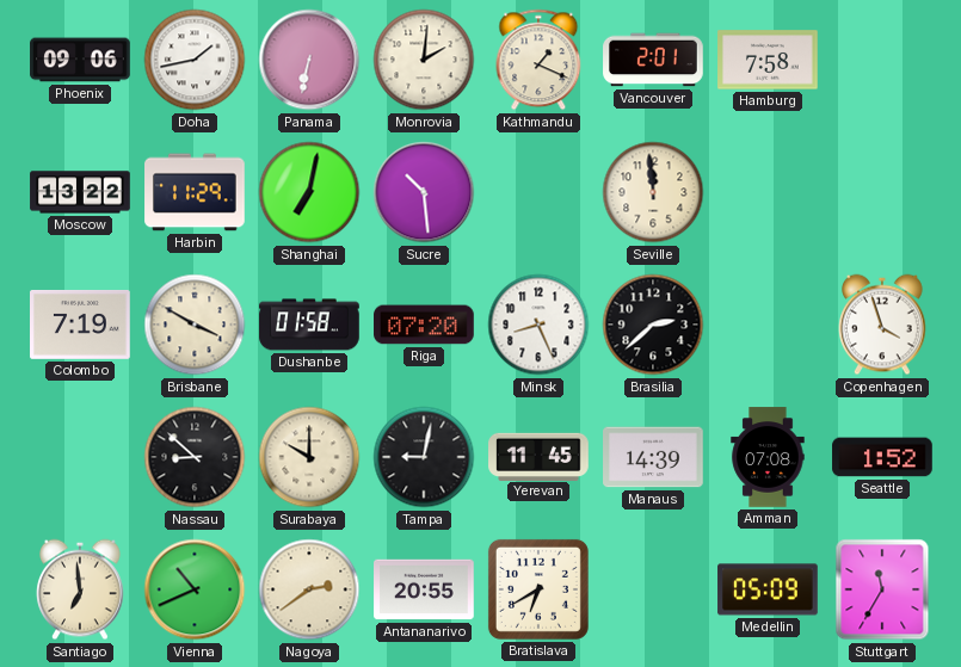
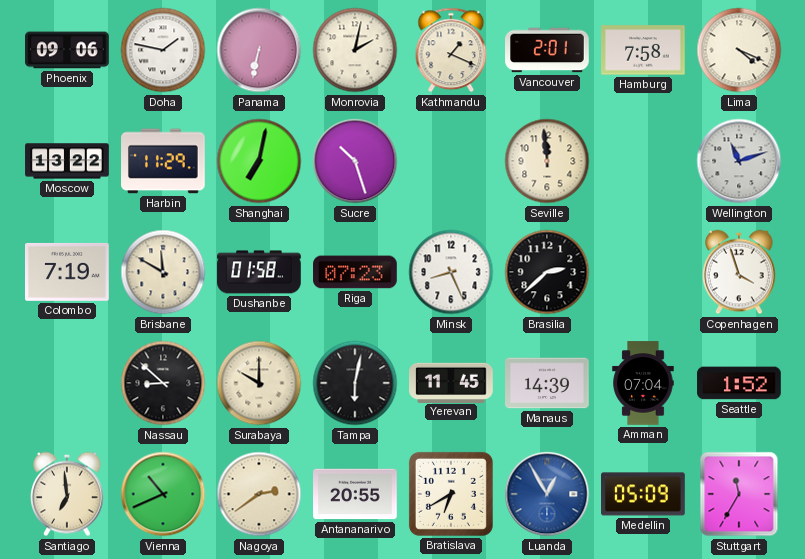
Doha: 1:43 -> 1:47
Monrovia: 2:01 -> 2:02
Lima: none -> 4:19
Sucre: 10:29 -> 10:27
Wellington: none -> 11:12
Brisbane: 3:50 -> 11:50
Riga: 07:20 -> 07:23
Tampa: 9:02 -> 6:02
Amman: 07:08 -> 07:04
Luanda: none -> 12:55
